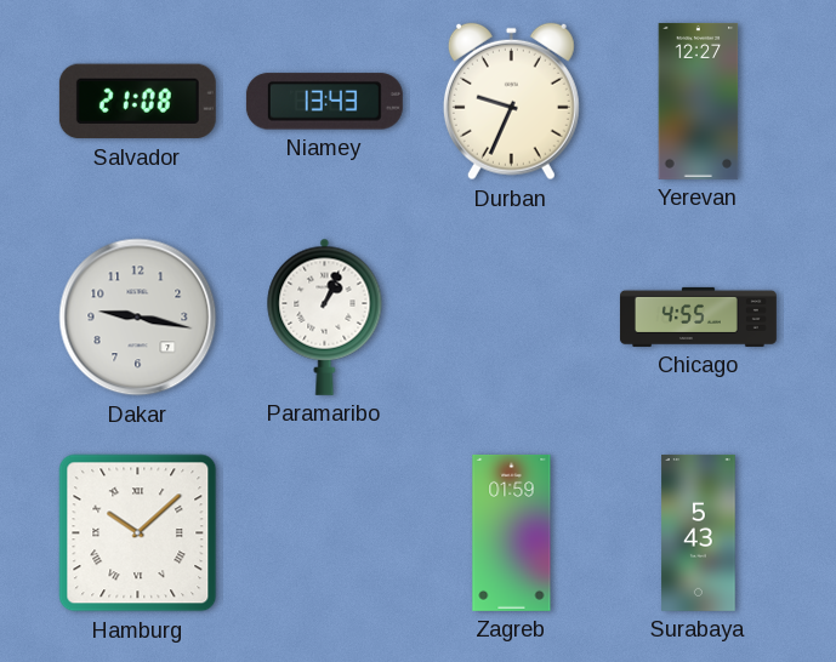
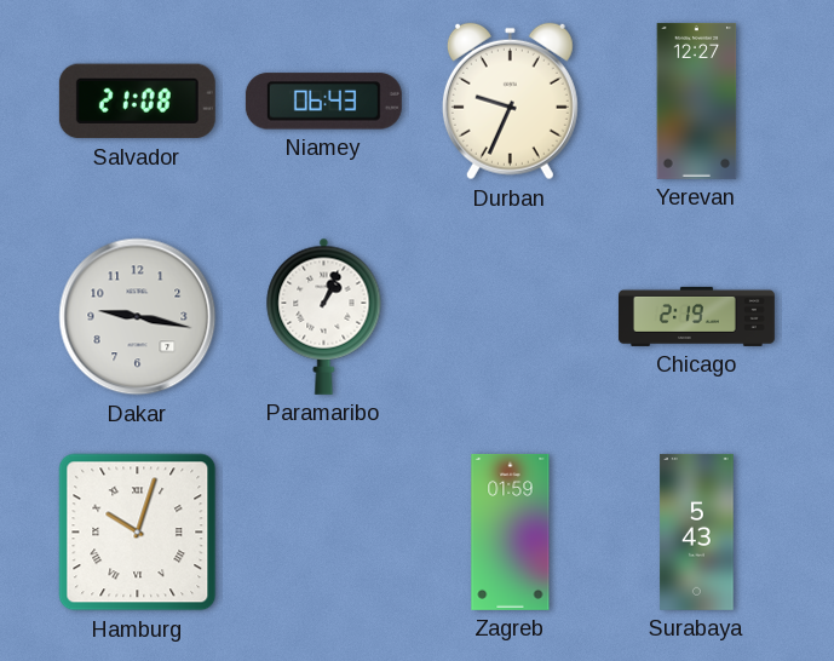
Niamey: 13:43 -> 06:43
Chicago: 4:55 -> 2:19
Hamburg: 10:08 -> 10:03
